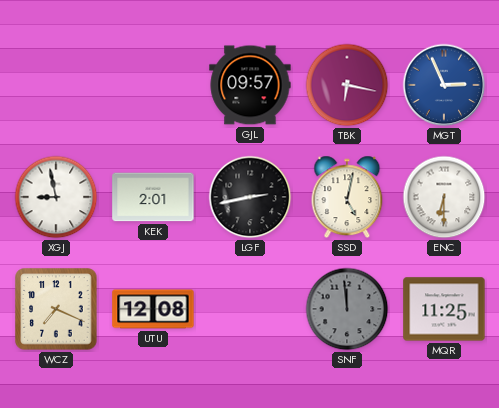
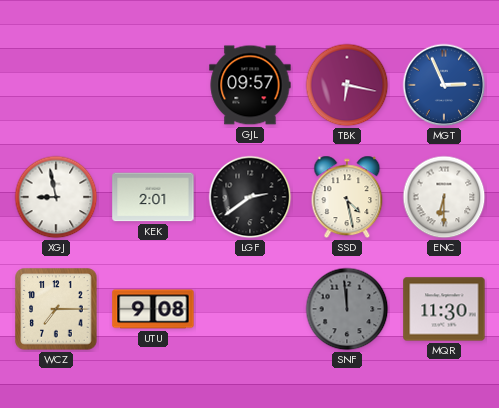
LGF: 2:43 -> 2:39
SSD: 5:02 -> 4:28
WCZ: 7:19 -> 7:15
UTU: 12:08 -> 9:08
MQR: 11:25 -> 11:30
